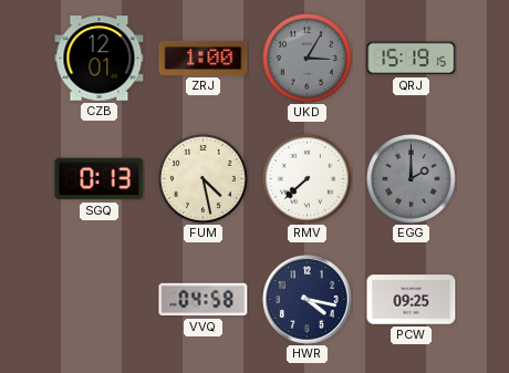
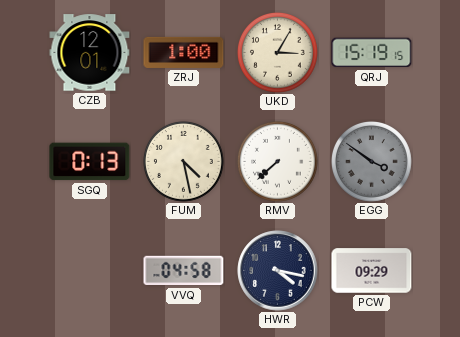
UKD dial: grey -> cream
EGG: 2:00 -> 3:51
PCW: 09:25 -> 09:29
